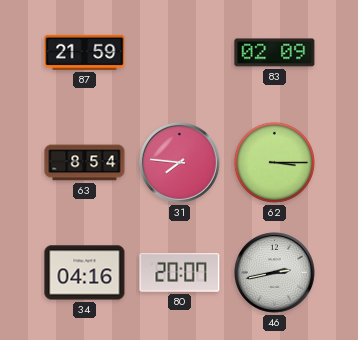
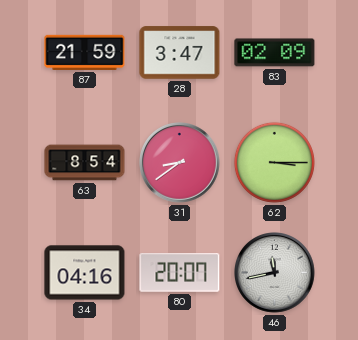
28: none -> 3:47
31: 7:46 -> 8:39
46: 2:43 -> 11:43
